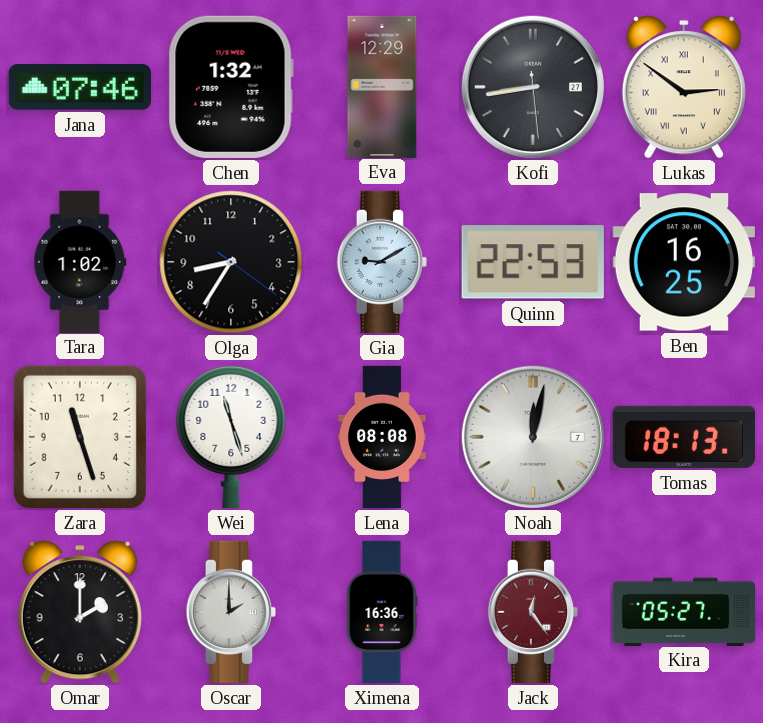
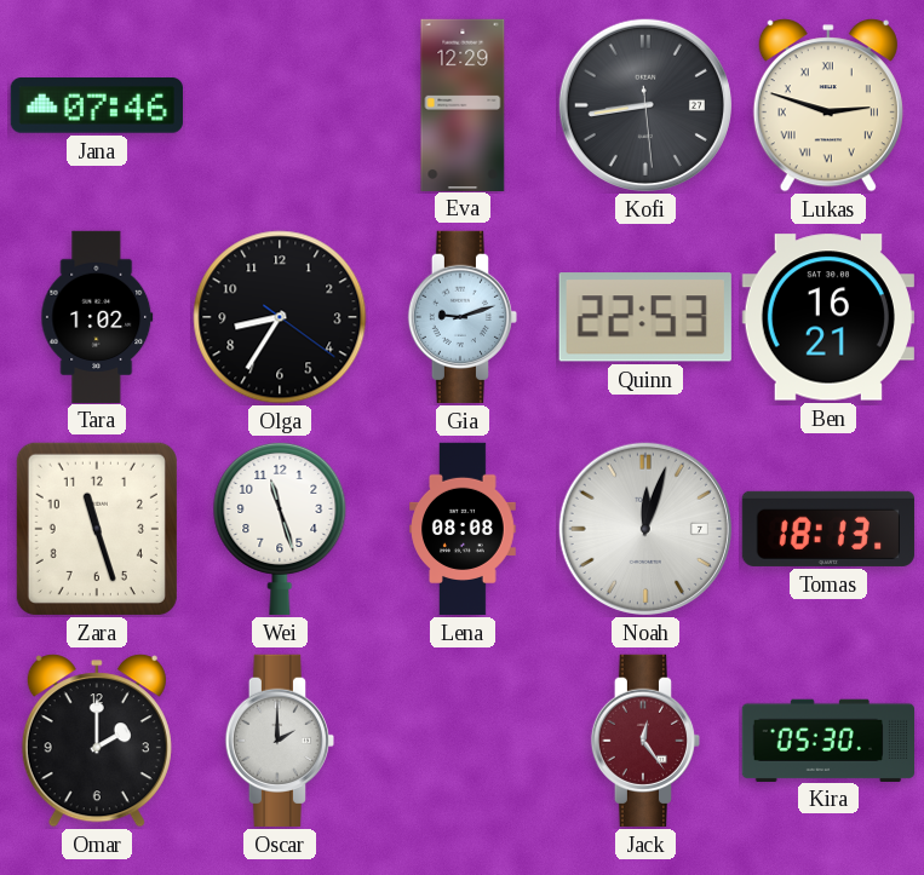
Chen: 1:32 -> none
Lukas: 2:51 -> 2:48
Gia: 9:10 -> 9:12
Ben: 16:25 -> 16:21
Noah: 12:02 -> 12:03
Ximena: 16:36 -> none
Kira: 05:27 -> 05:30
